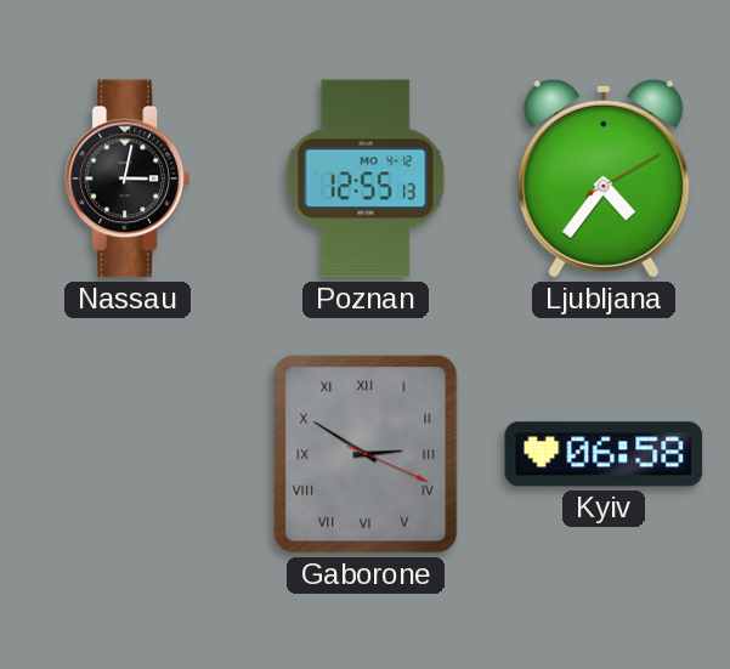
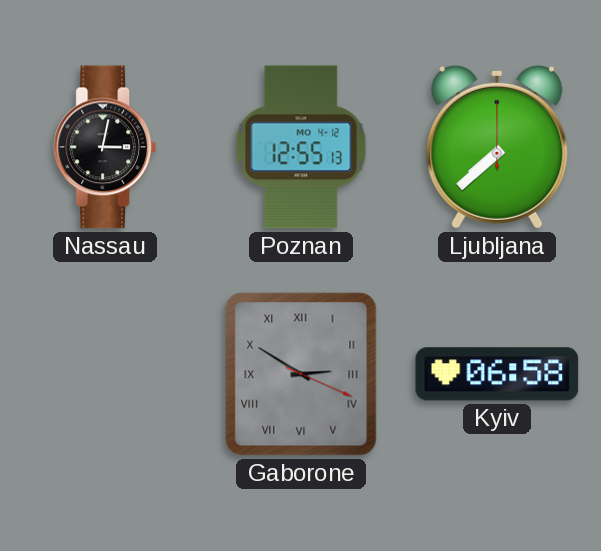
Ljubljana: 4:36 -> 7:38
